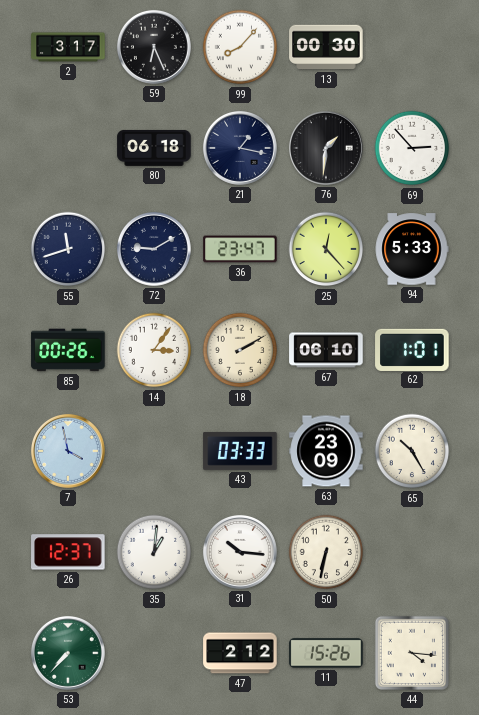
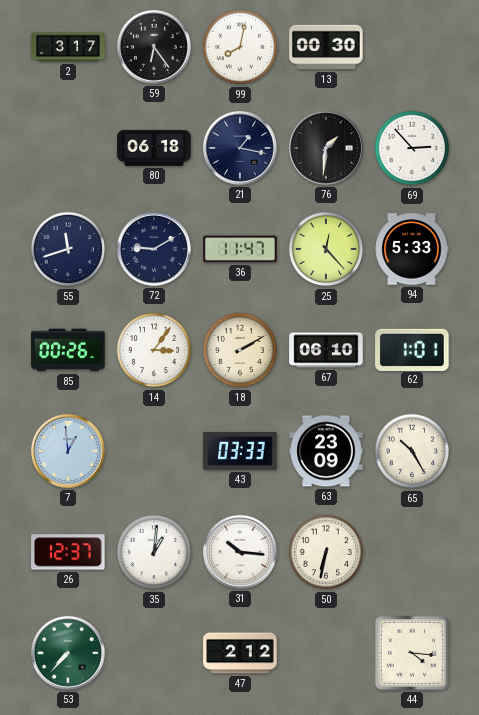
59: 6:26 -> 6:24
99: 8:07 -> 8:02
36: 23:47 -> 11:47
7: 3:58 -> 12:59
11: 15:26 -> none
